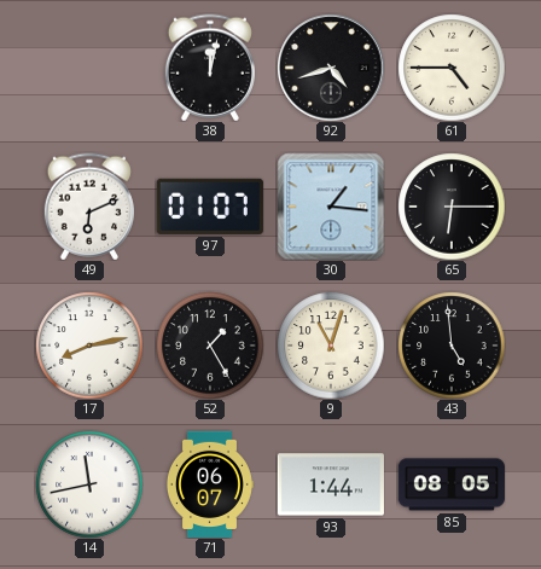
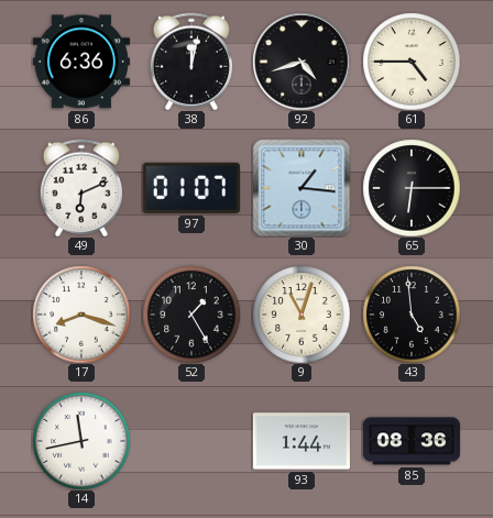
86: none -> 6:36
17: 8:13 -> 8:18
71: 06:07 -> none
85: 08:05 -> 08:36
